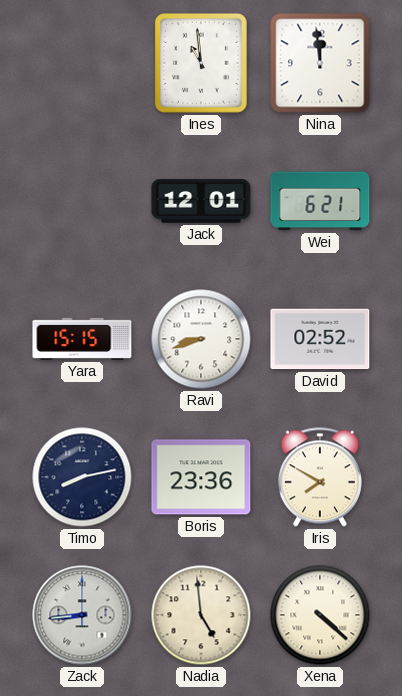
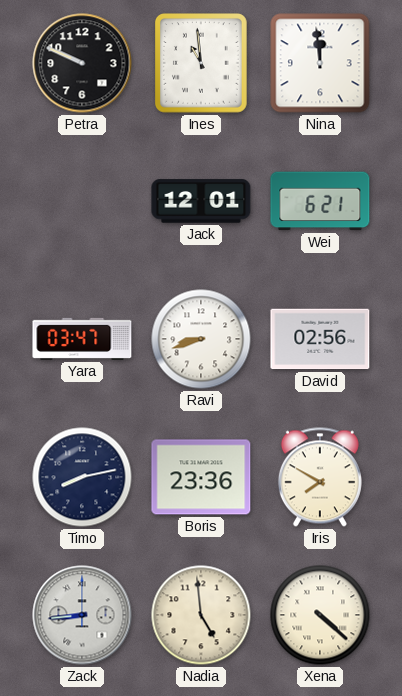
Petra: none -> 9:49
Yara: 15:15 -> 03:47
David: 02:52 -> 02:56
